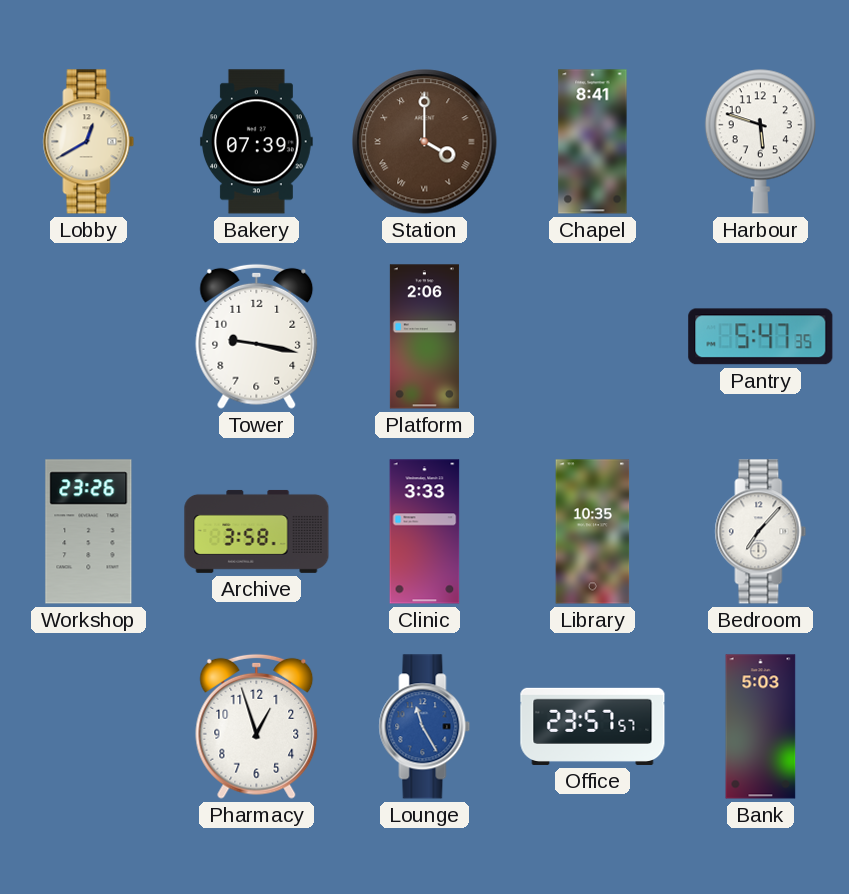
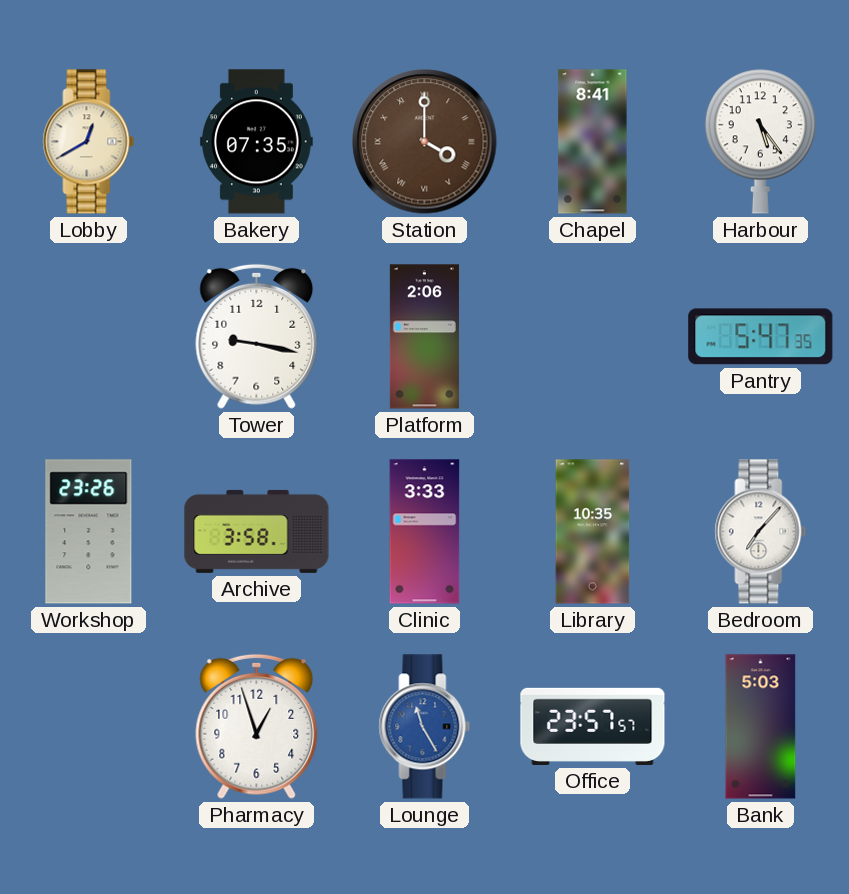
Bakery: 07:39 -> 07:35
Harbour: 5:48 -> 5:24
